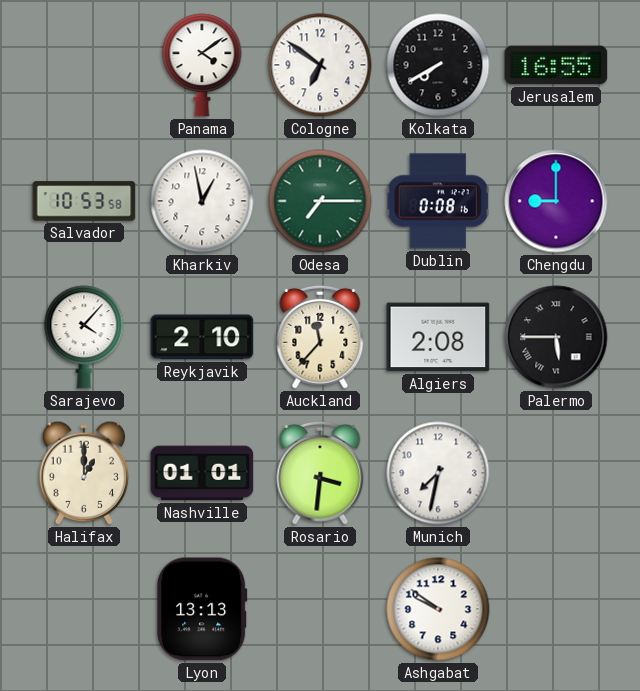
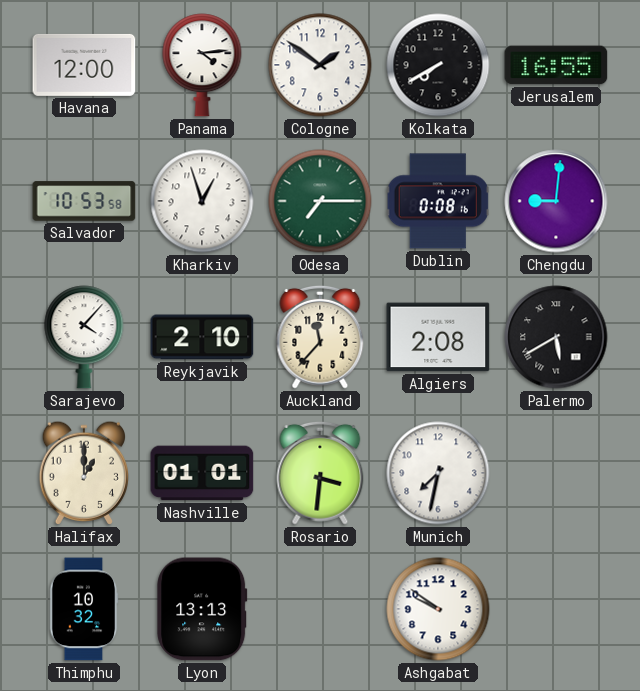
Havana: none -> 12:00
Panama: 4:09 -> 4:14
Cologne: 6:51 -> 1:51
Kharkiv: 12:58 -> 12:57
Chengdu: 9:00 -> 9:01
Palermo: 5:45 -> 5:40
Thimphu: none -> 10:32
